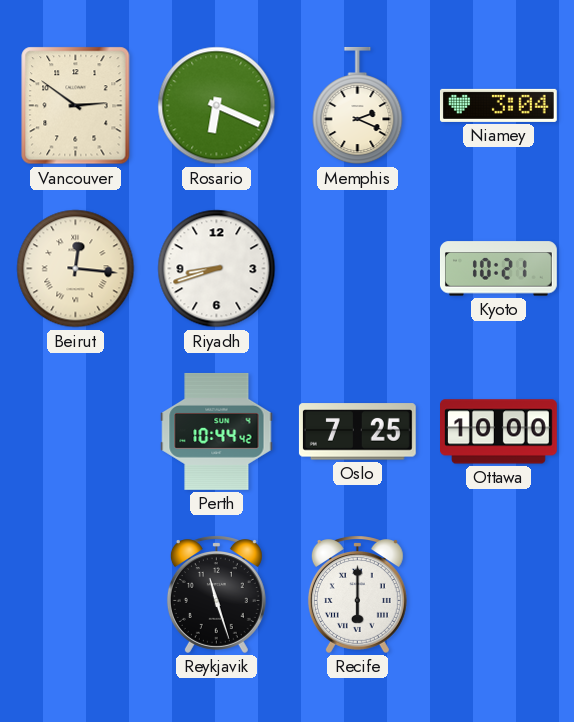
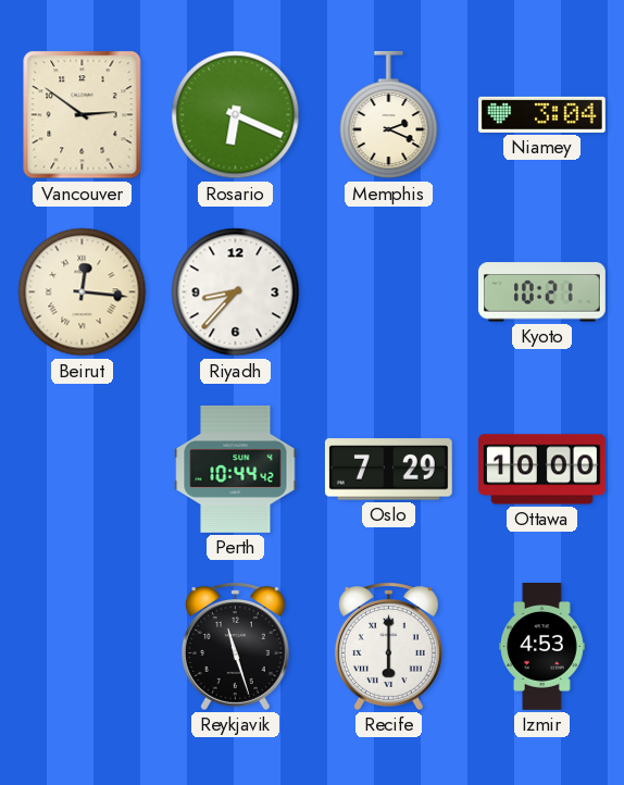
Riyadh: 8:42 -> 8:37
Oslo: 7:25 -> 7:29
Izmir: none -> 4:53
